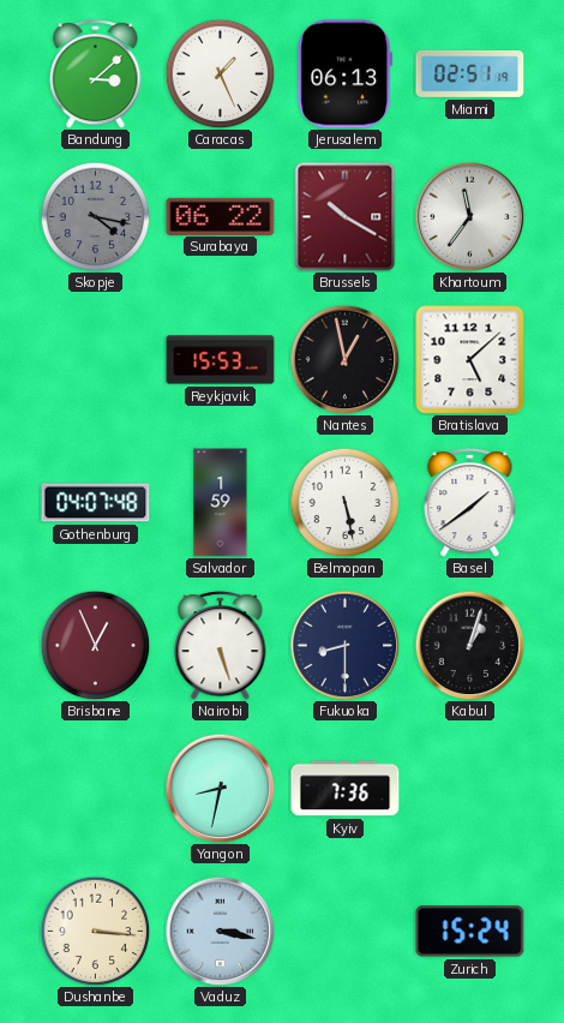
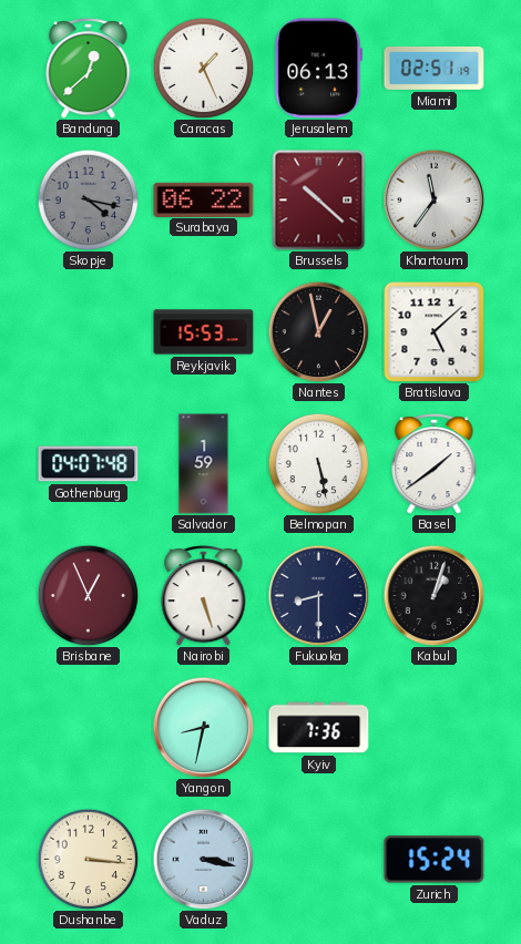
Bandung: 3:08 -> 12:38
Brussels: 10:20 -> 10:22
